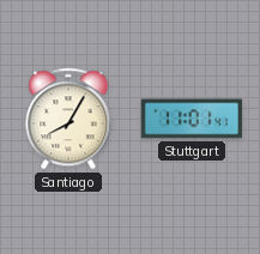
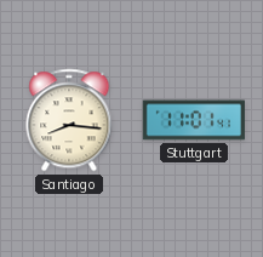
Santiago: 8:05 -> 8:16
